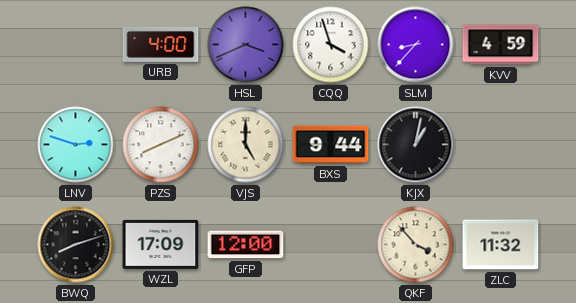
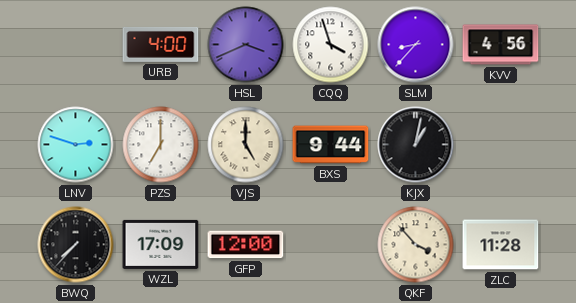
KVV: 4:59 -> 4:56
PZS: 8:11 -> 7:00
BWQ: 8:12 -> 7:37
ZLC: 11:32 -> 11:28
